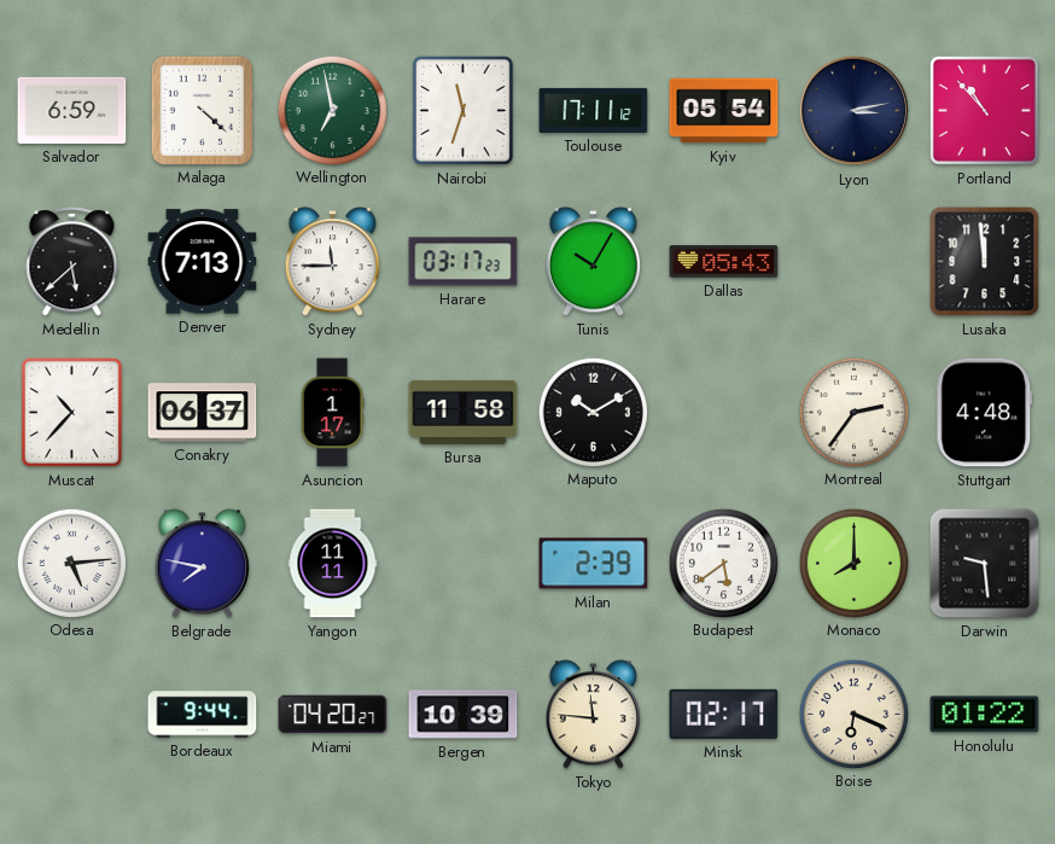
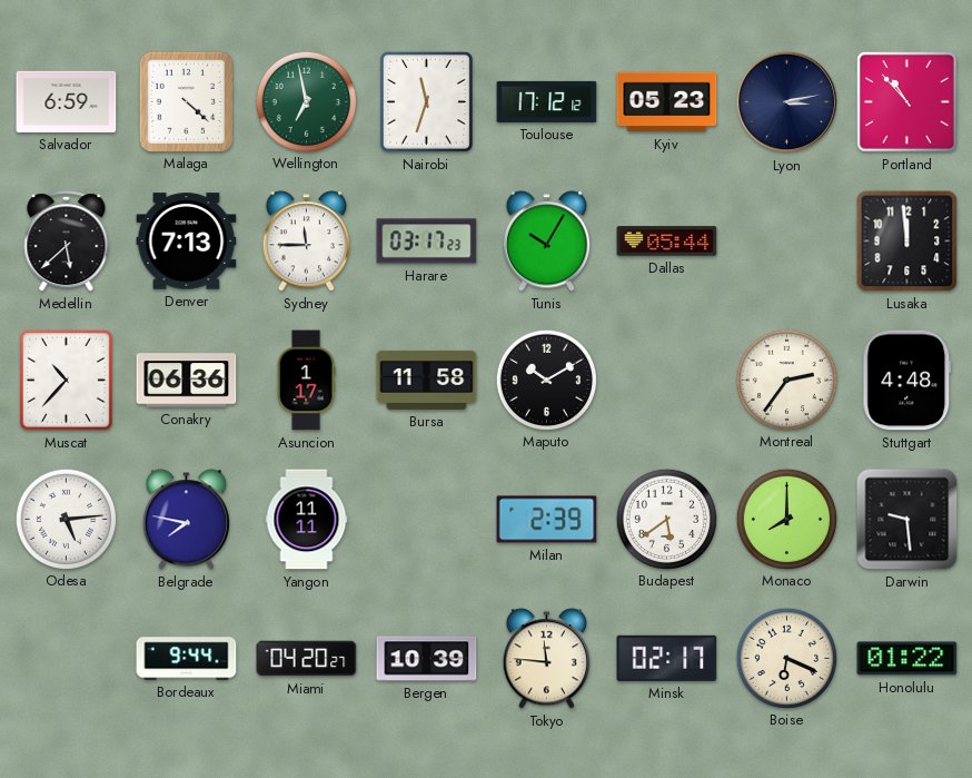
Toulouse: 17:11 -> 17:12
Kyiv: 05:54 -> 05:23
Dallas: 05:43 -> 05:44
Conakry: 06:37 -> 06:36
